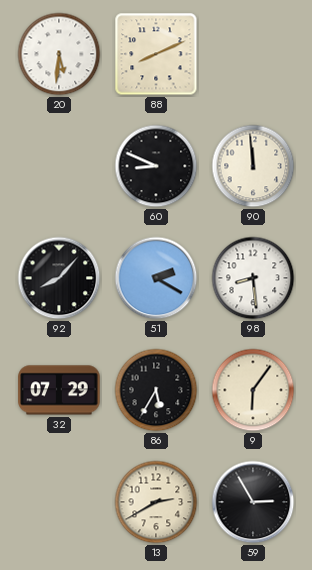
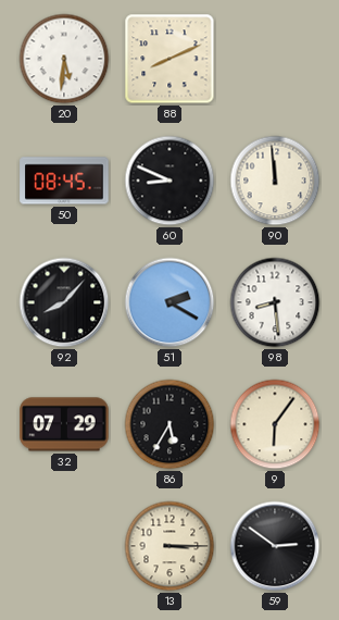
50: none -> 08:45
13: 2:40 -> 3:15
59: 2:55 -> 2:51
